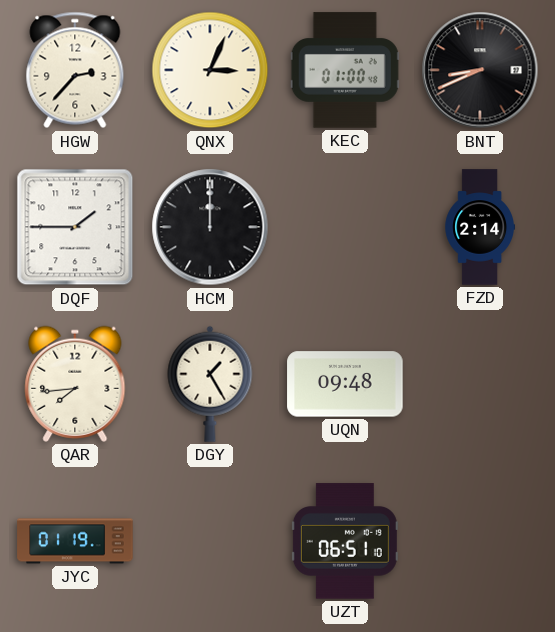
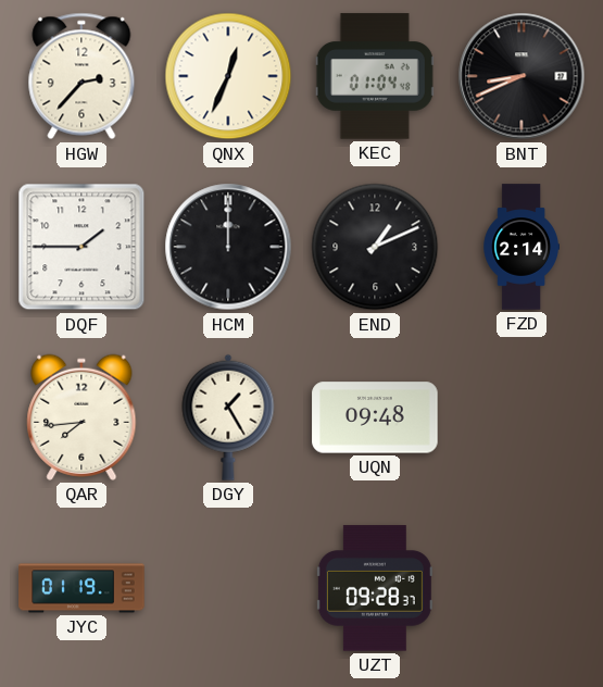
QNX: 3:04 -> 12:34
KEC: 01:00 -> 01:04
END: none -> 1:11
UZT: 06:51 -> 09:28
